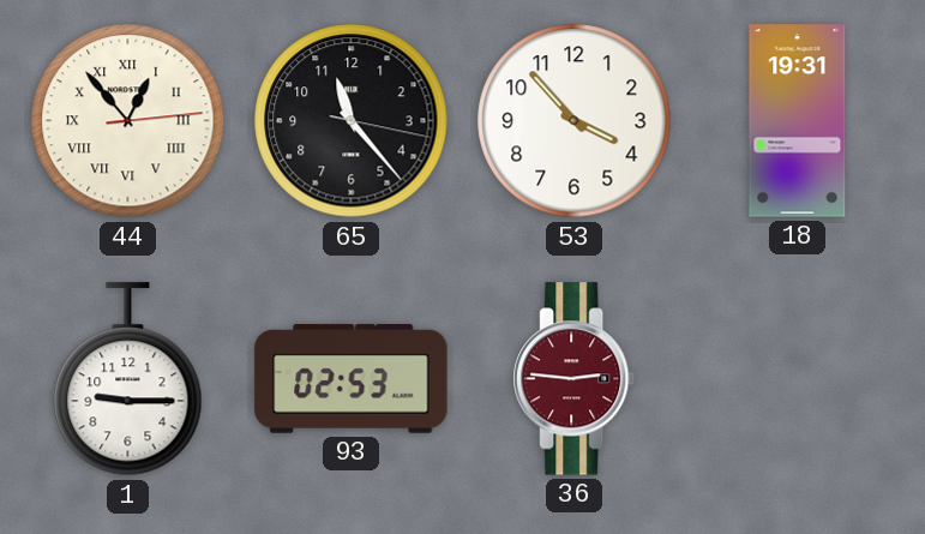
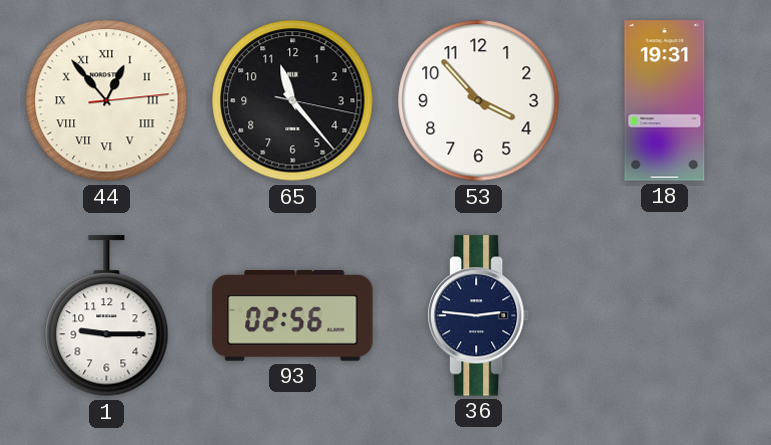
93: 02:53 -> 02:56
36 dial: burgundy -> navy
